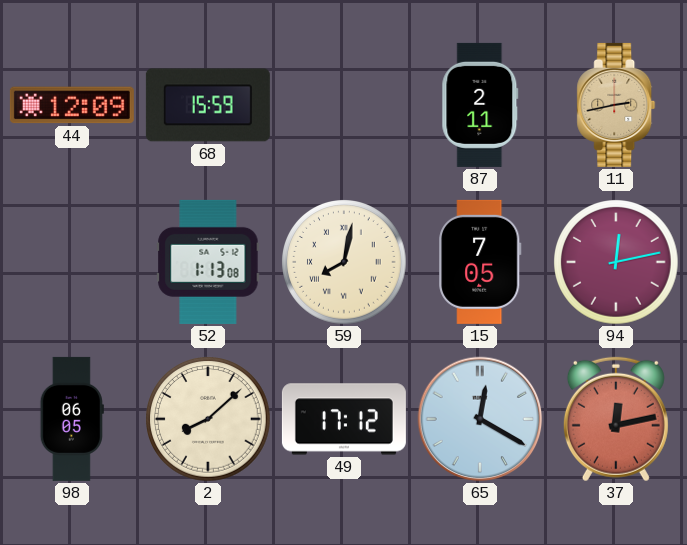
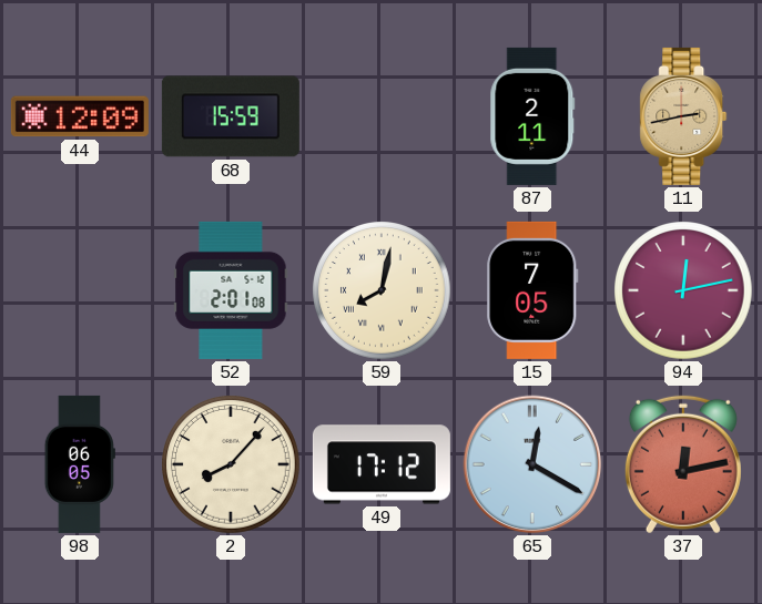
52: 1:13 -> 2:01
2: 8:08 -> 8:07
